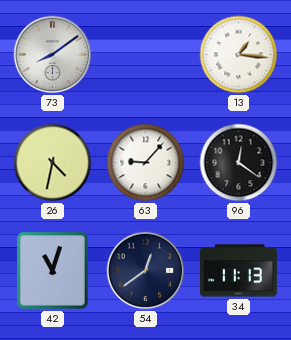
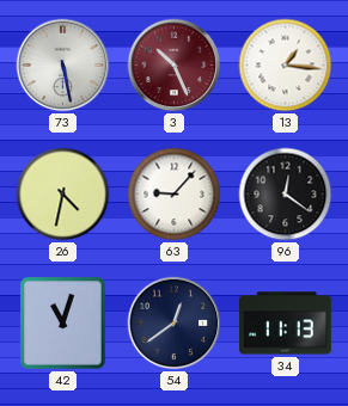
73: 8:09 -> 5:28
3: none -> 10:26
